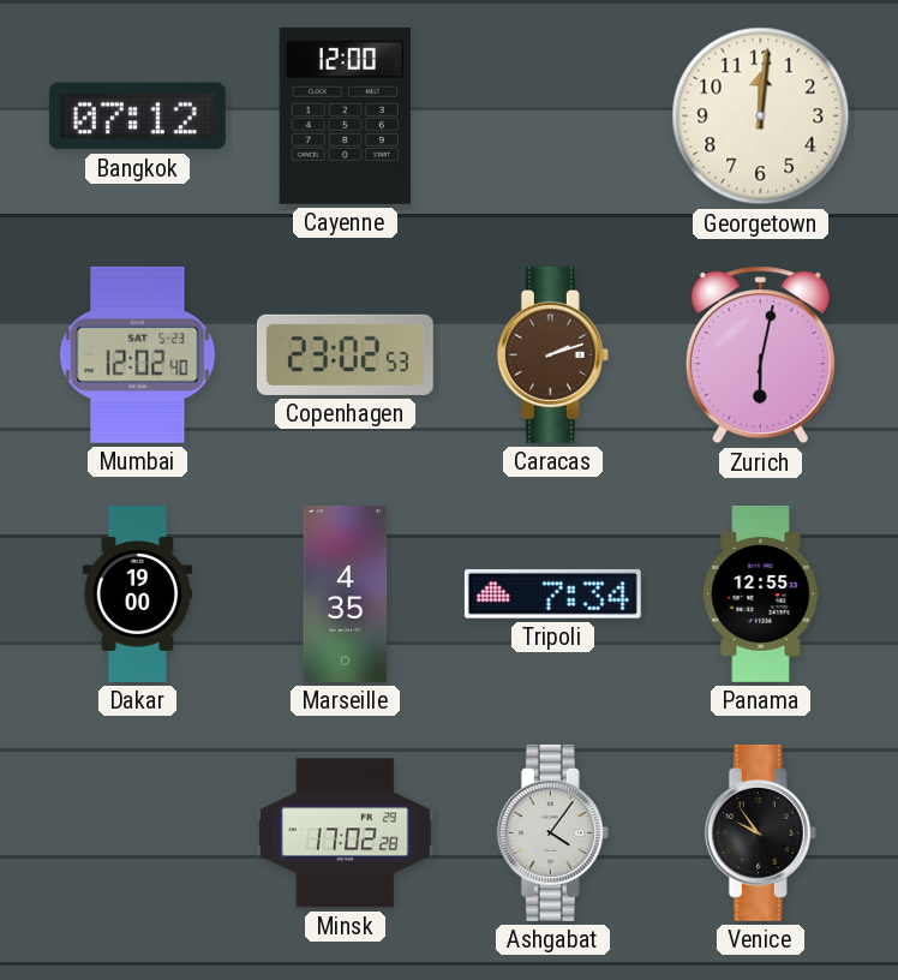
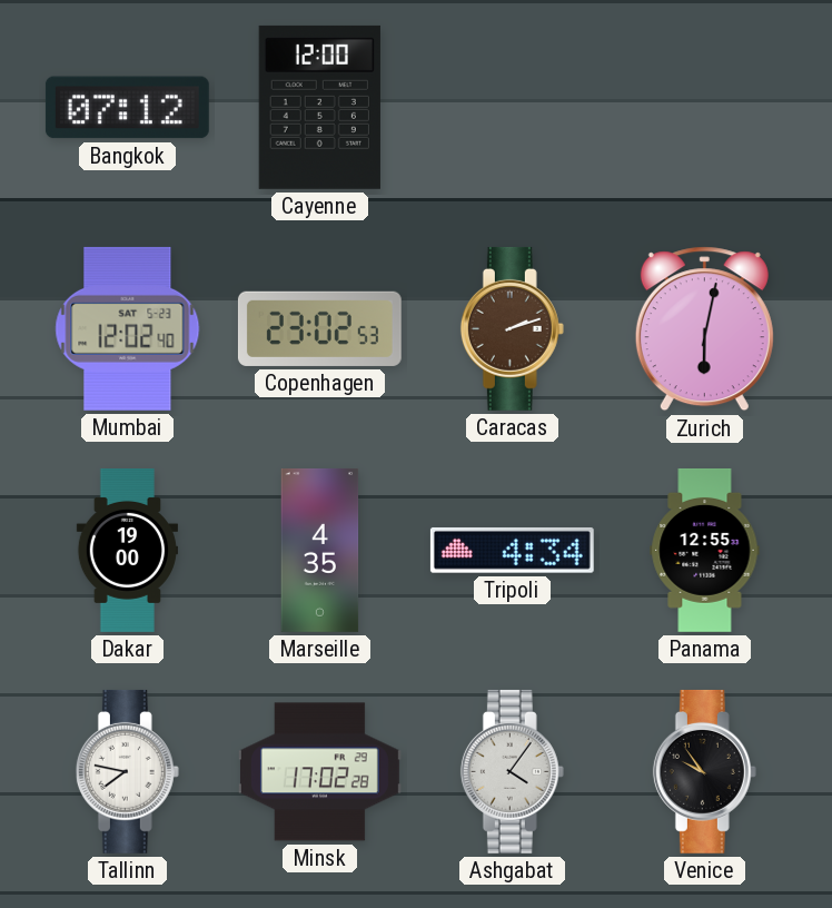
Georgetown: 12:01 -> none
Tripoli: 7:34 -> 4:34
Tallinn: none -> 7:47
